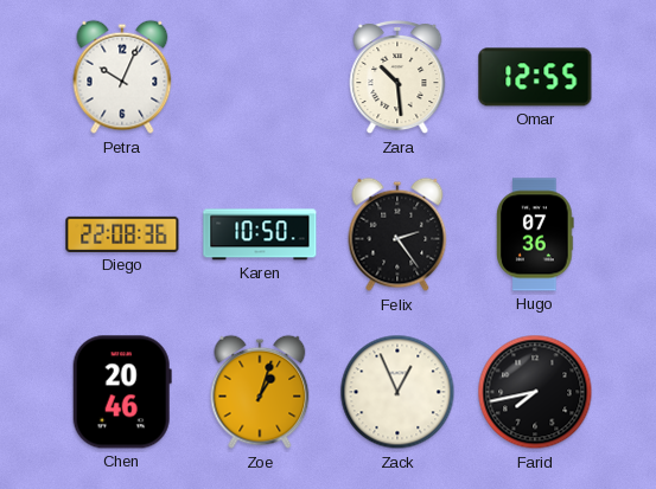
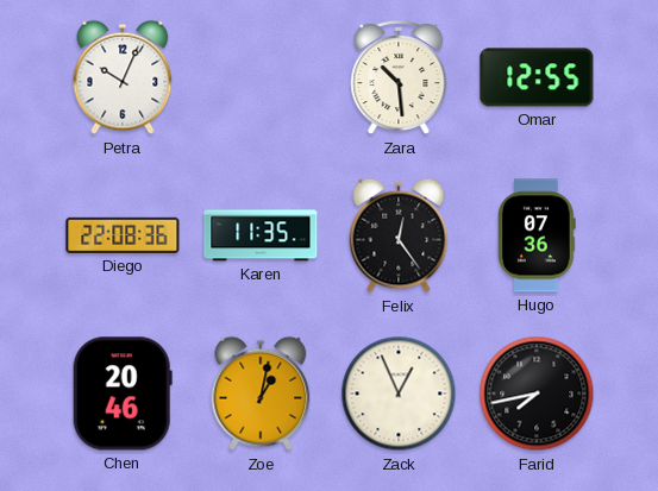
Karen: 10:50 -> 11:35
Felix: 2:24 -> 12:24
Zoe: 1:03 -> 1:02
